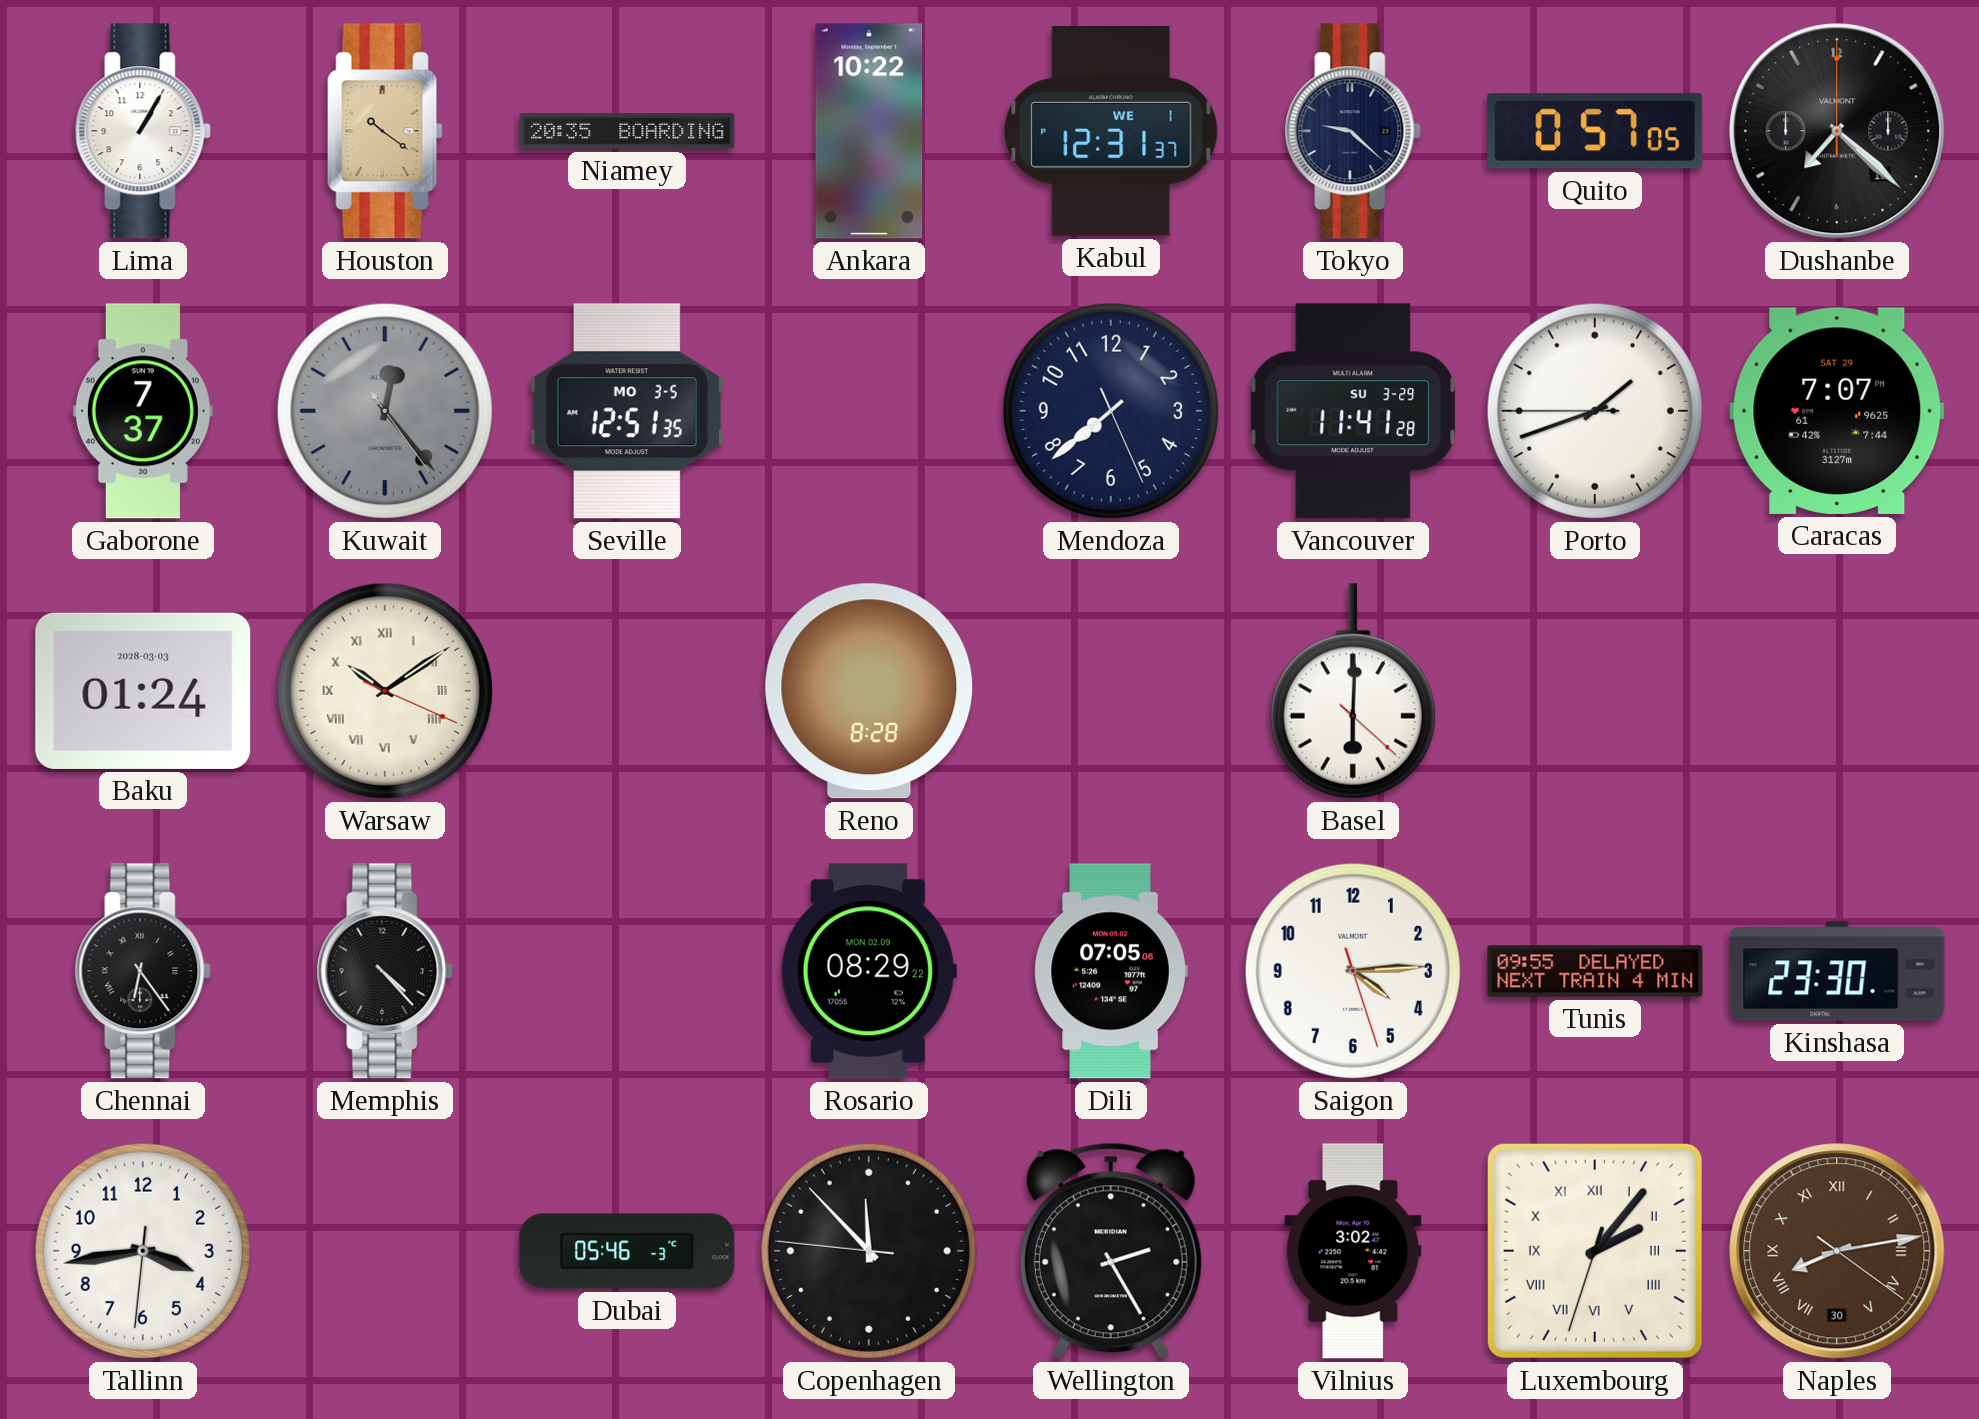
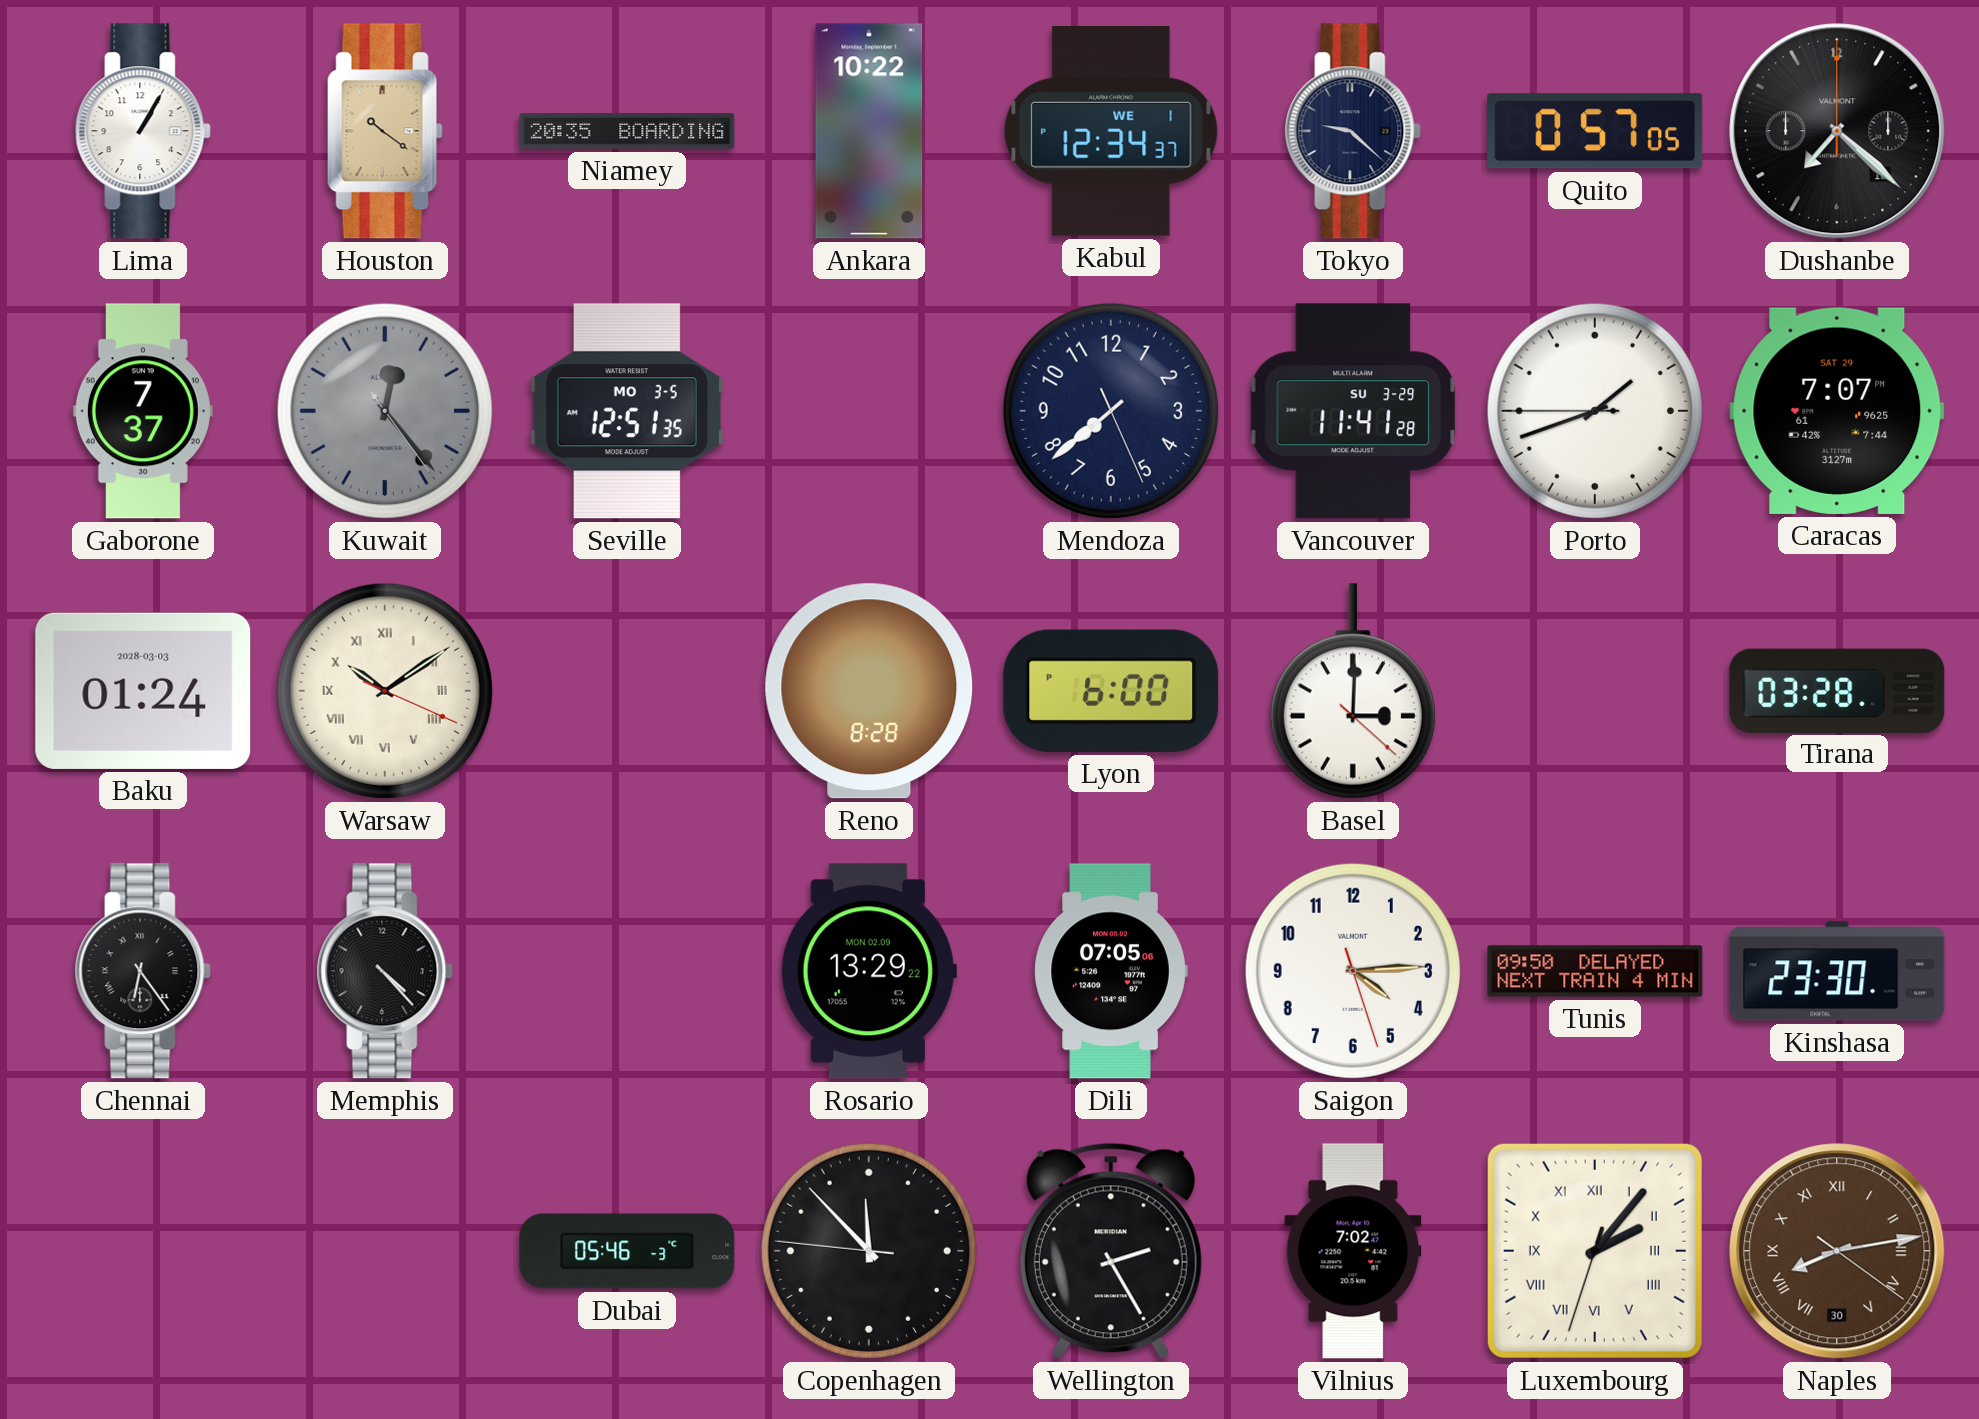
Kabul: 12:31 -> 12:34
Lyon: none -> 6:00
Basel: 6:00 -> 3:00
Tirana: none -> 03:28
Rosario: 08:29 -> 13:29
Tunis: 09:55 -> 09:50
Tallinn: 3:43 -> none
Vilnius: 3:02 -> 7:02
